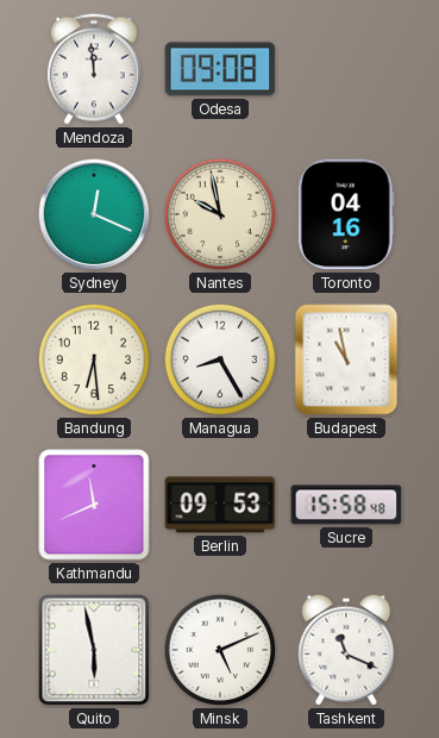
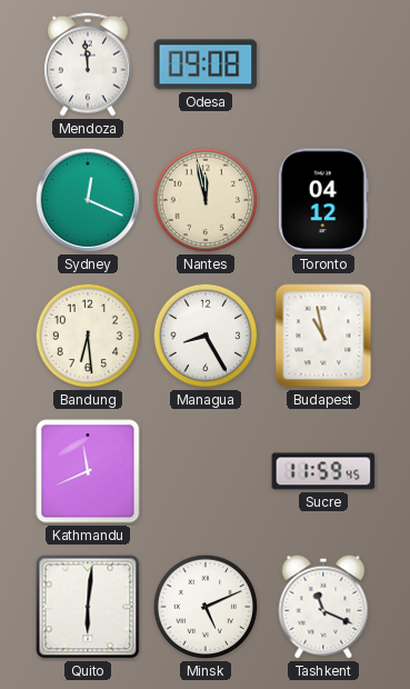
Nantes: 9:58 -> 11:58
Toronto: 04:16 -> 04:12
Berlin: 09:53 -> none
Sucre: 15:58 -> 11:59
Quito: 5:58 -> 6:01
